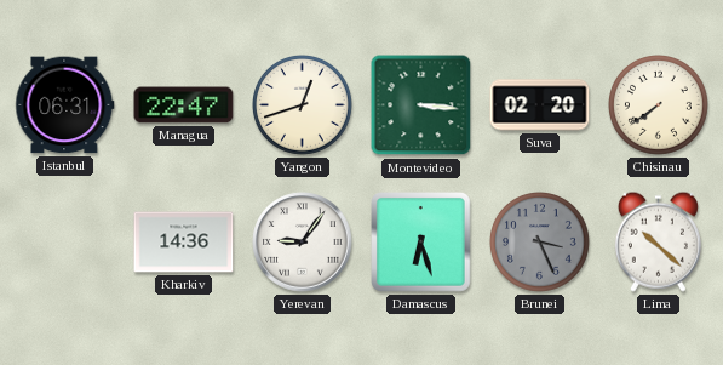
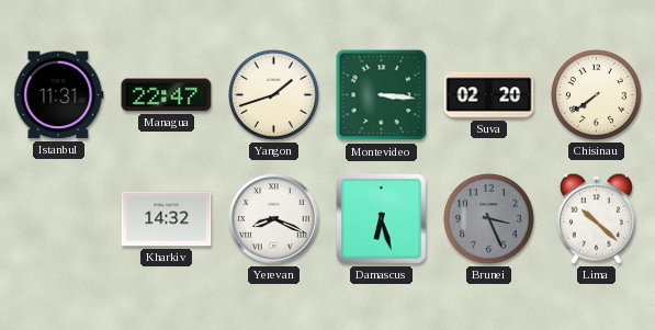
Istanbul: 06:31 -> 11:31
Yangon: 12:42 -> 1:42
Kharkiv: 14:36 -> 14:32
Yerevan: 9:06 -> 8:19
